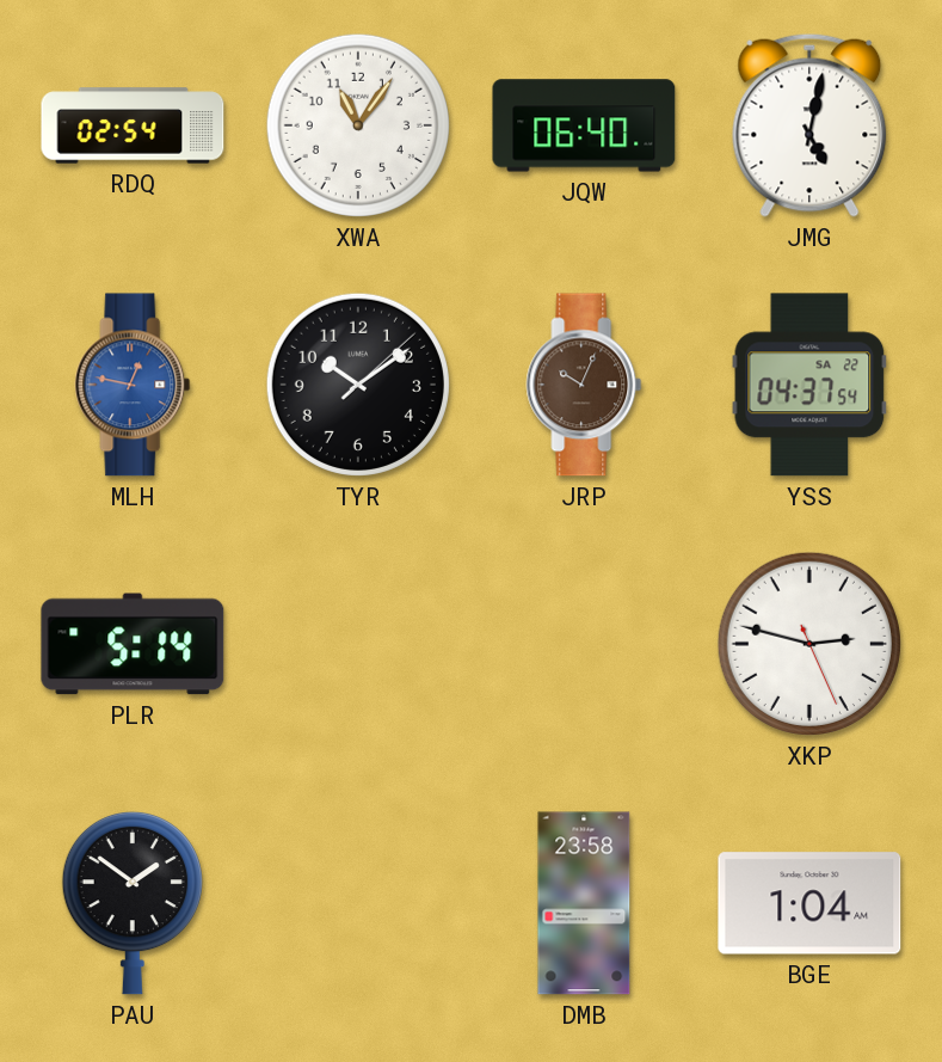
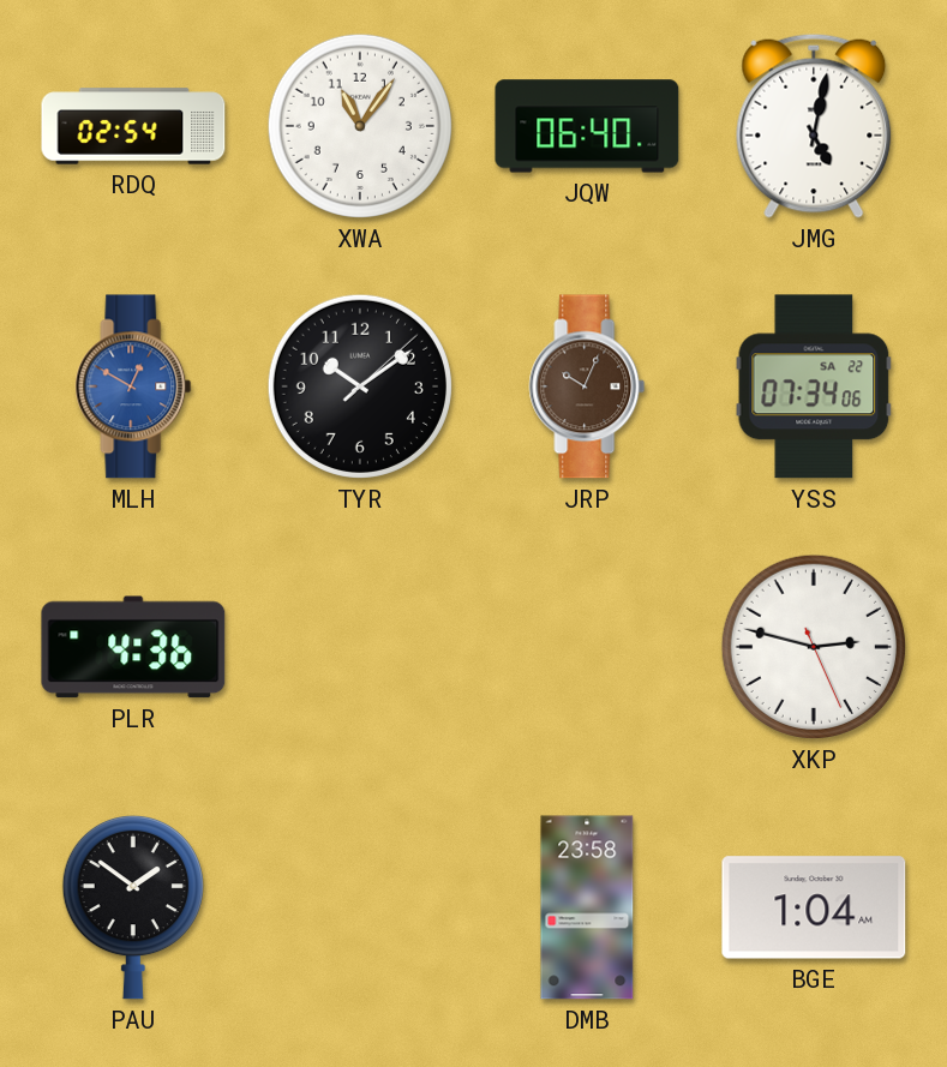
MLH: 12:47 -> 12:50
YSS: 04:37 -> 07:34
PLR: 5:14 -> 4:36
